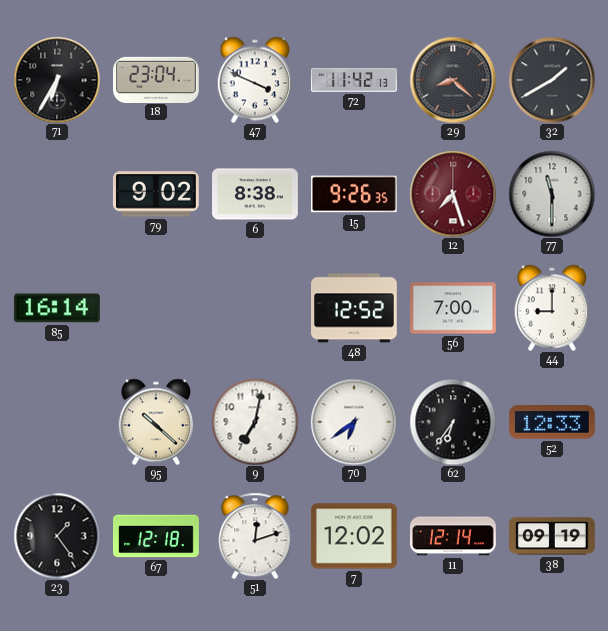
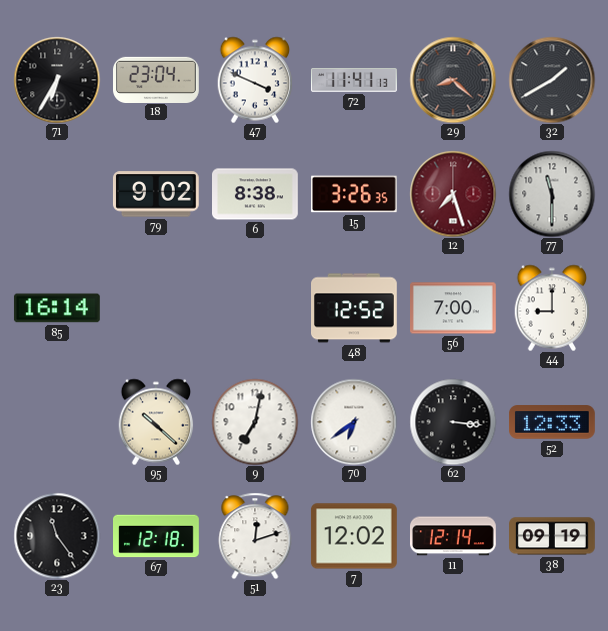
72: 11:42 -> 11:41
15: 9:26 -> 3:26
62: 6:36 -> 3:16
23: 1:24 -> 11:24
